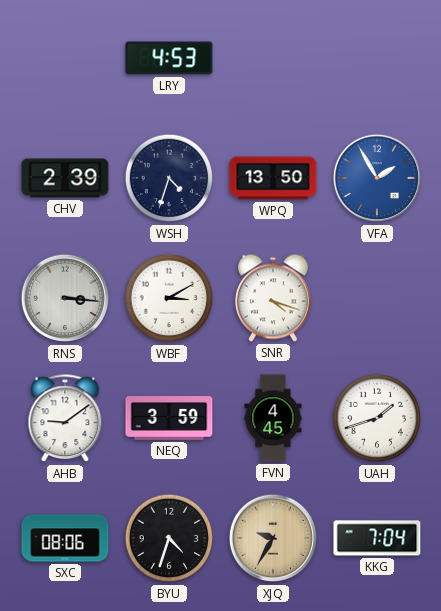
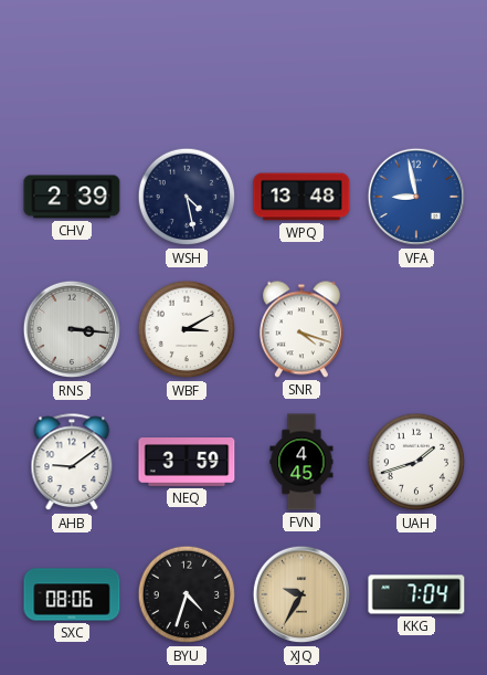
LRY: 4:53 -> none
WSH: 4:33 -> 4:28
WPQ: 13:50 -> 13:48
VFA: 1:55 -> 8:58
